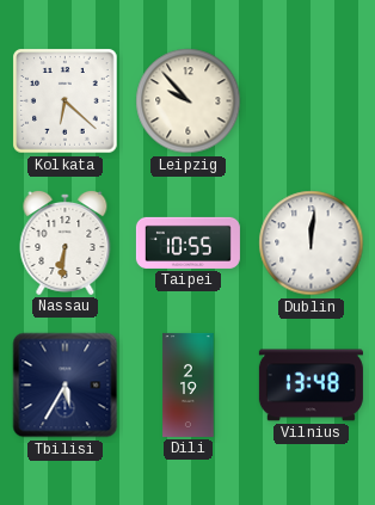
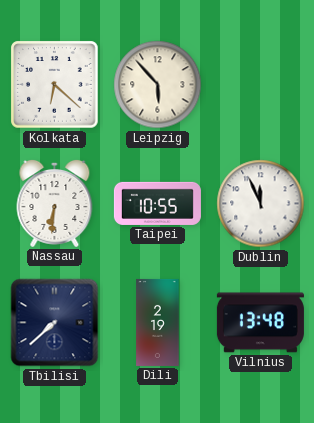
Leipzig: 9:53 -> 5:53
Dublin: 12:01 -> 11:56
Tbilisi: 5:35 -> 7:38
